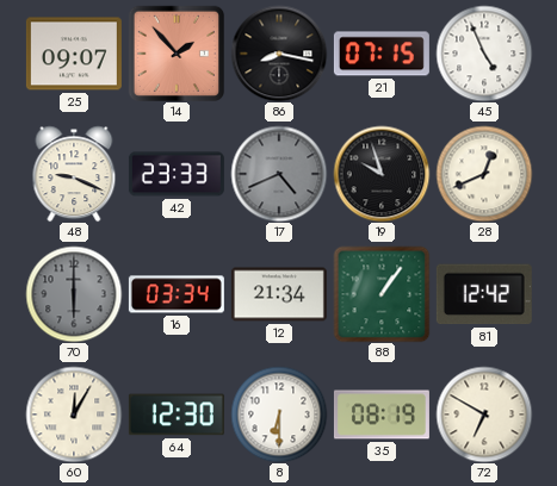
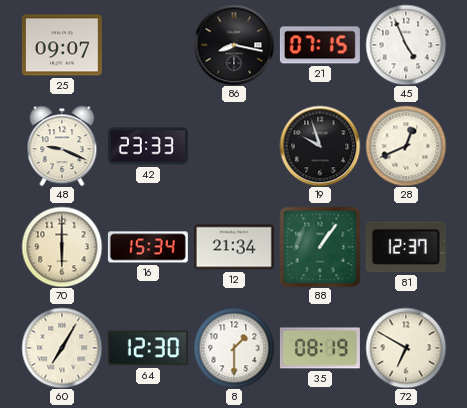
14: 1:53 -> none
17: 4:41 -> none
70 dial: grey -> cream
16: 03:34 -> 15:34
81: 12:42 -> 12:37
60: 12:05 -> 7:05
8: 6:30 -> 1:30
